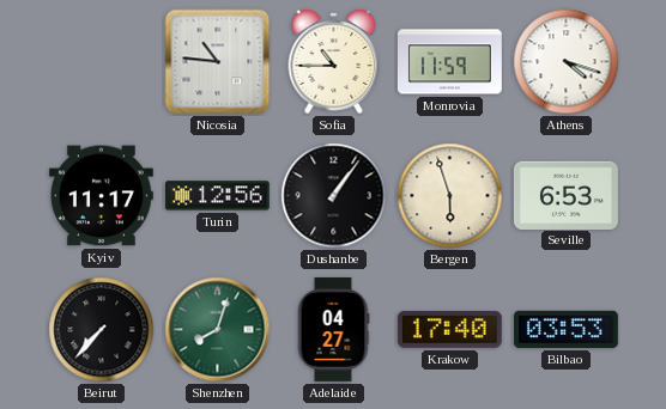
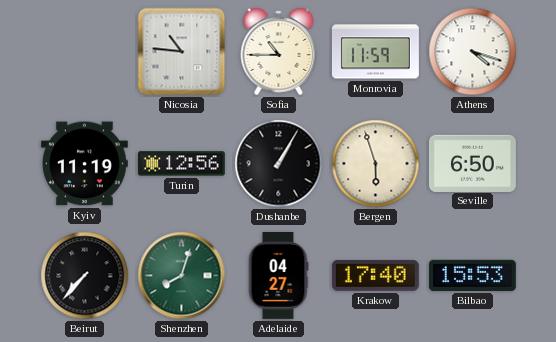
Kyiv: 11:17 -> 11:19
Dushanbe: 1:06 -> 1:05
Seville: 6:53 -> 6:50
Bilbao: 03:53 -> 15:53
